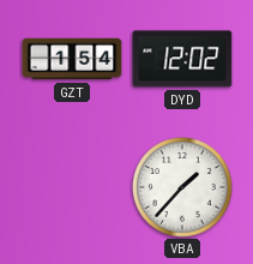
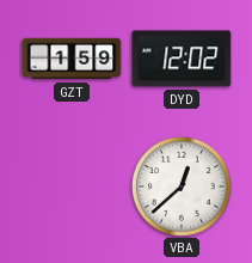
GZT: 1:54 -> 1:59
VBA: 1:37 -> 12:38
